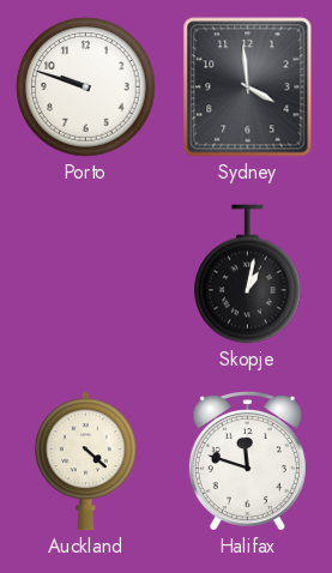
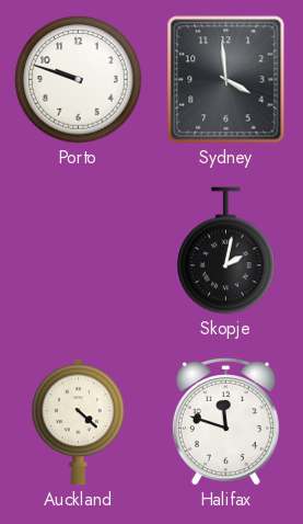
Skopje: 1:02 -> 2:02
